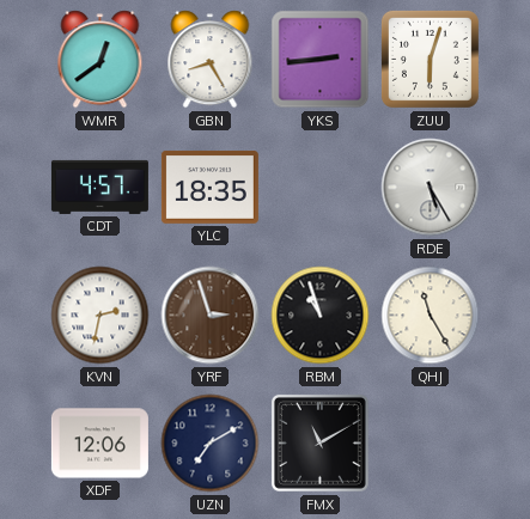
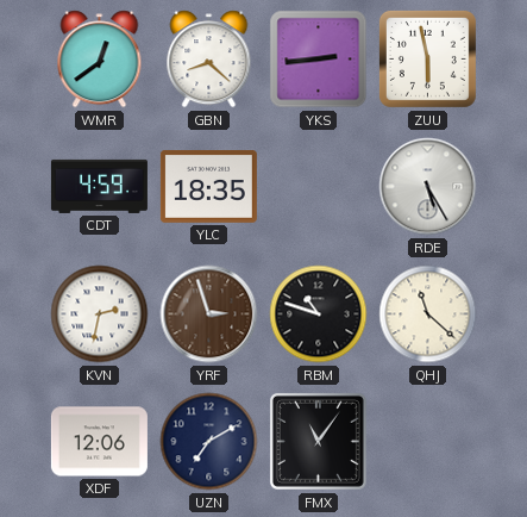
GBN: 8:25 -> 8:22
ZUU: 6:03 -> 5:58
CDT: 4:57 -> 4:59
RBM: 10:57 -> 10:48
QHJ: 11:25 -> 11:22
FMX: 11:10 -> 11:06
